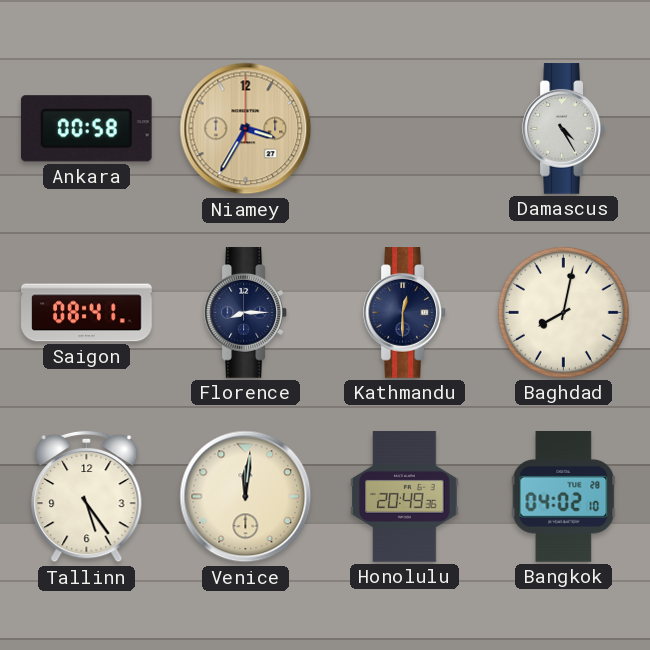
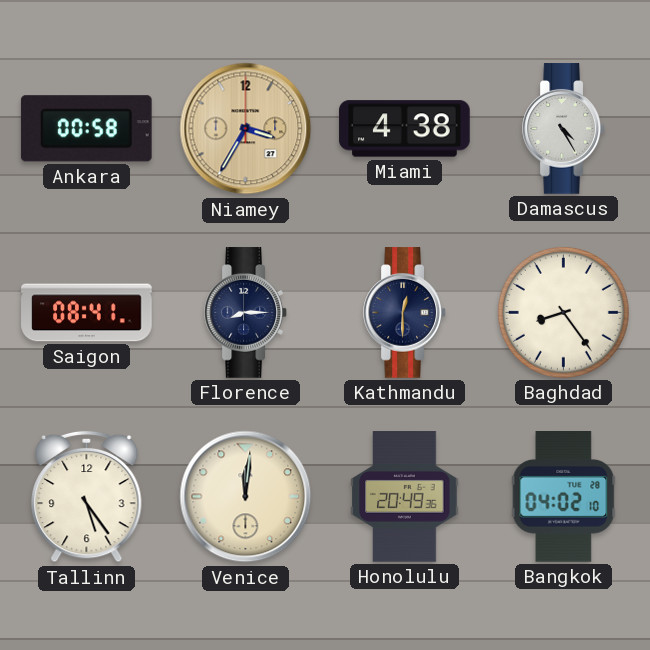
Miami: none -> 4:38
Baghdad: 8:02 -> 8:24
